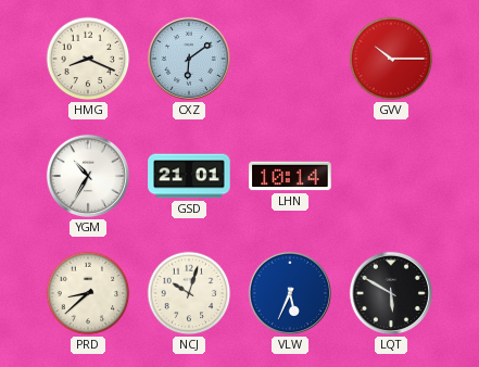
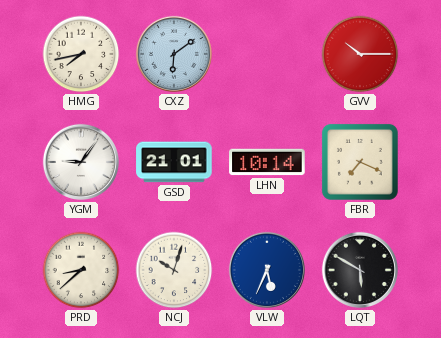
HMG: 8:19 -> 7:43
YGM: 10:35 -> 9:06
FBR: none -> 7:19
